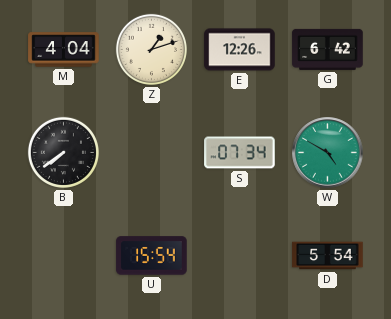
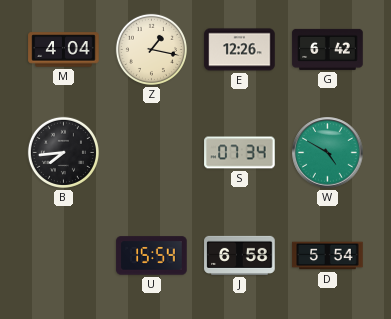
Z: 1:12 -> 1:17
B: 7:39 -> 7:44
J: none -> 6:58
